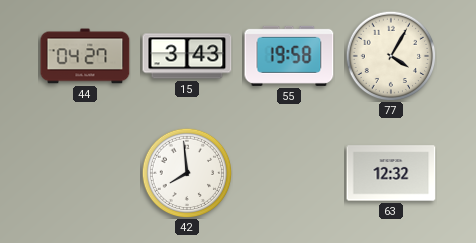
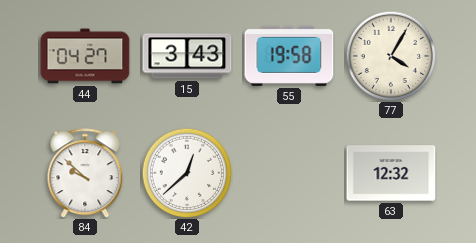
84: none -> 9:52
42: 7:59 -> 12:38
